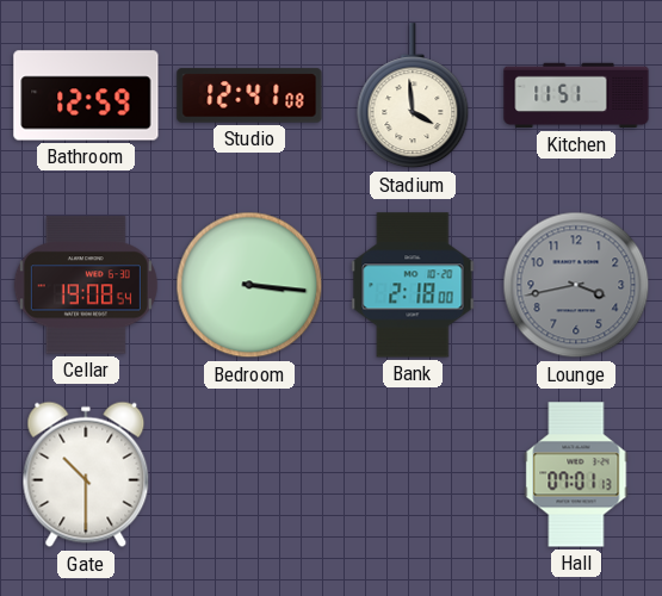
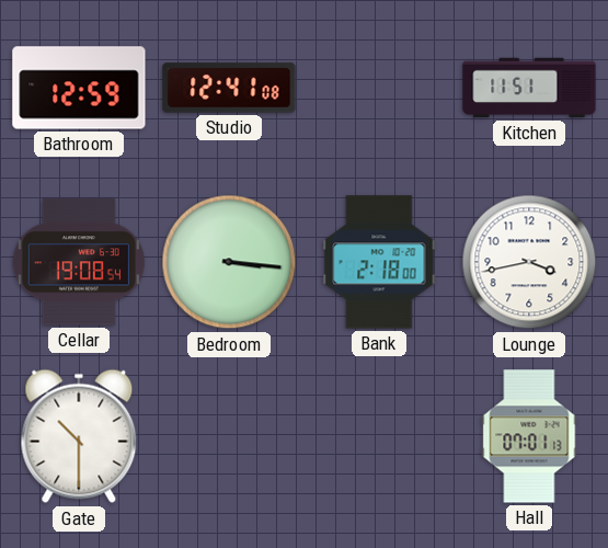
Stadium: 3:59 -> none
Lounge dial: grey -> white
